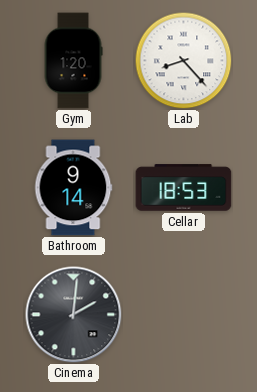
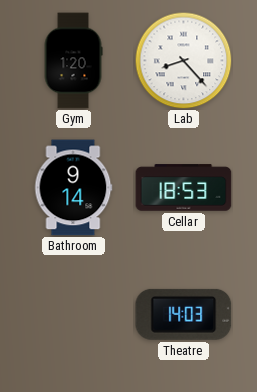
Cinema: 2:01 -> none
Theatre: none -> 14:03
